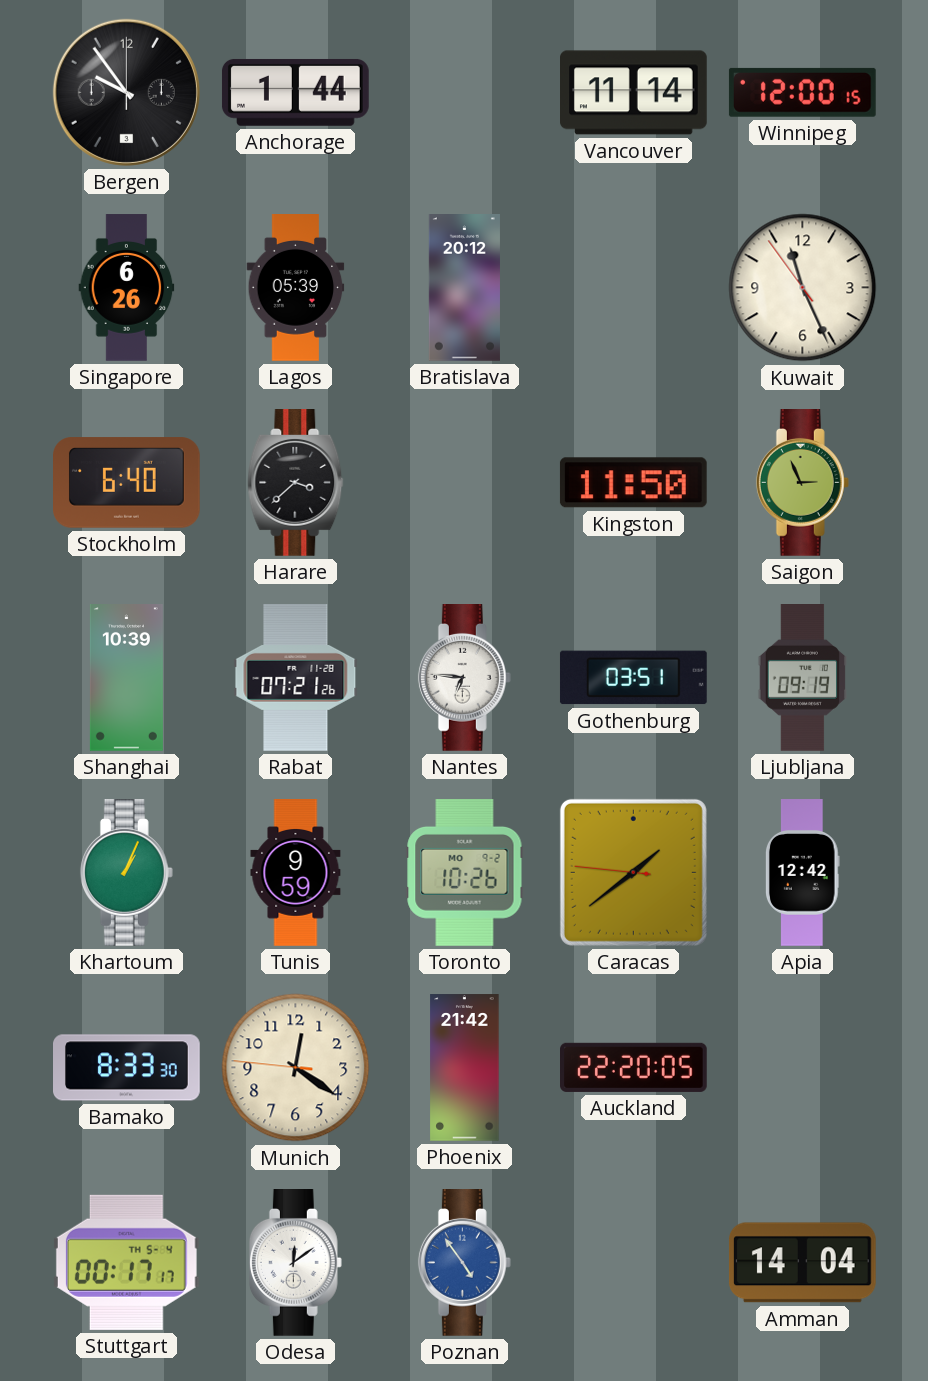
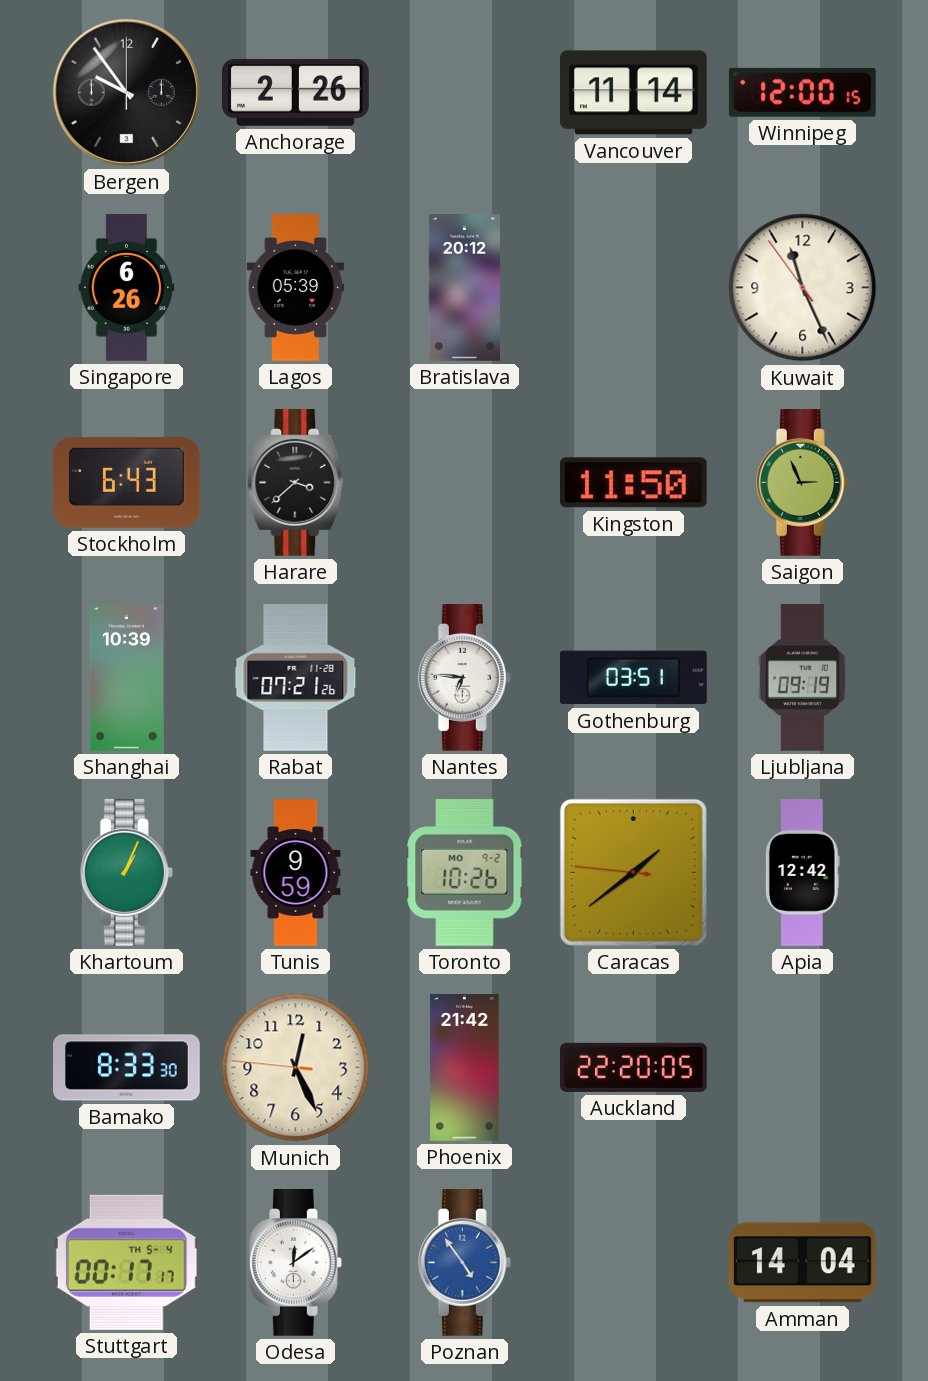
Anchorage: 1:44 -> 2:26
Stockholm: 6:40 -> 6:43
Munich: 12:20 -> 12:25
